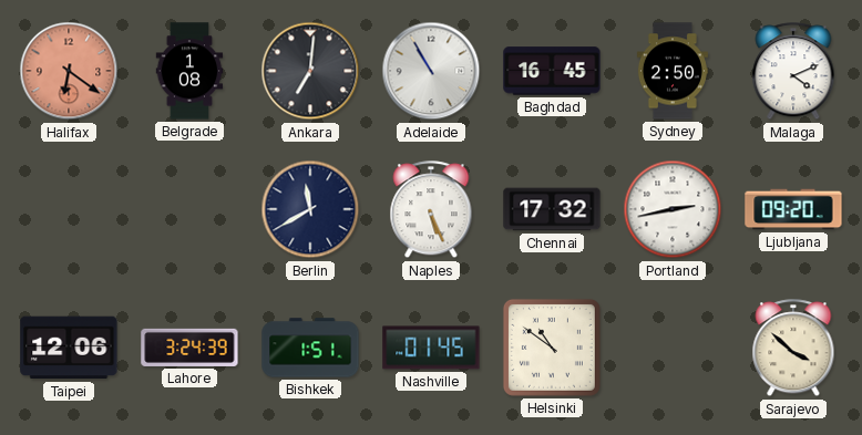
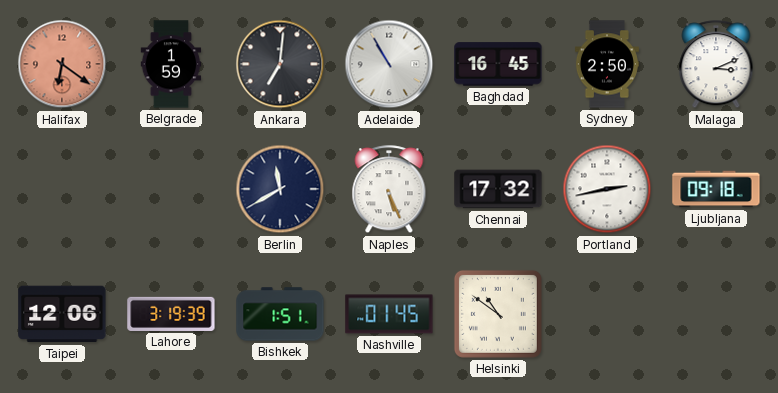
Belgrade: 1:08 -> 1:59
Malaga: 4:11 -> 3:11
Ljubljana: 09:20 -> 09:18
Lahore: 3:24 -> 3:19
Sarajevo: 3:52 -> none
